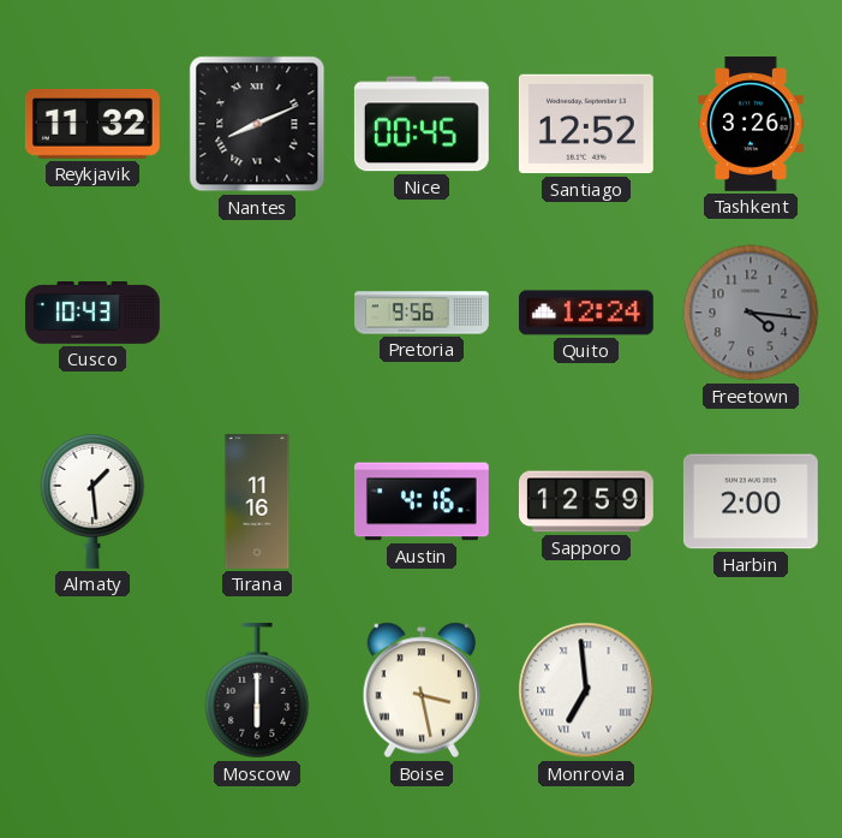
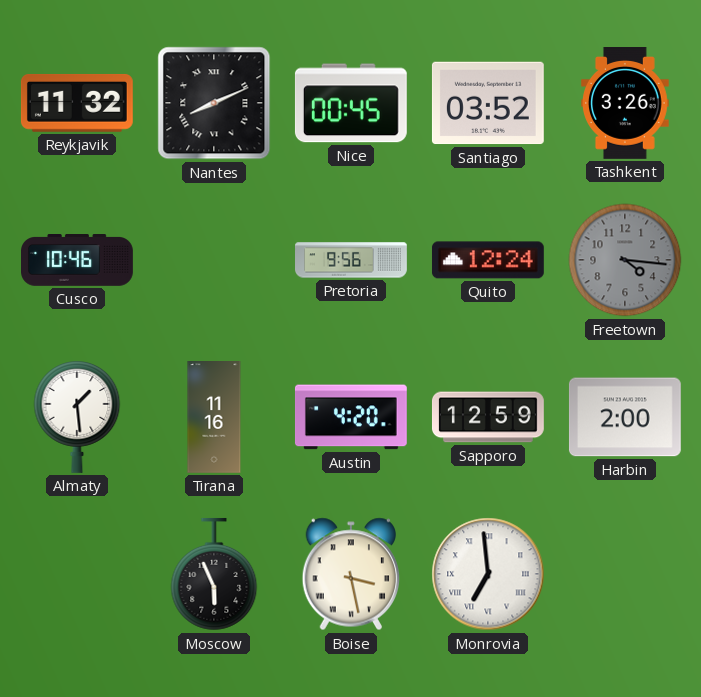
Santiago: 12:52 -> 03:52
Cusco: 10:43 -> 10:46
Austin: 4:16 -> 4:20
Moscow: 6:00 -> 5:56
